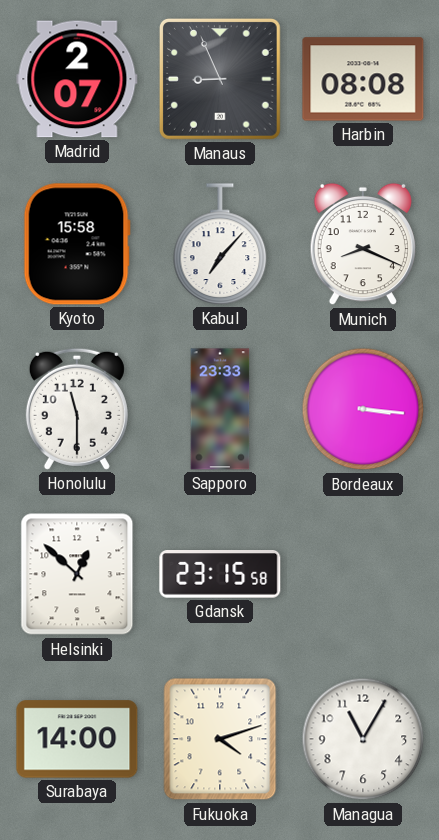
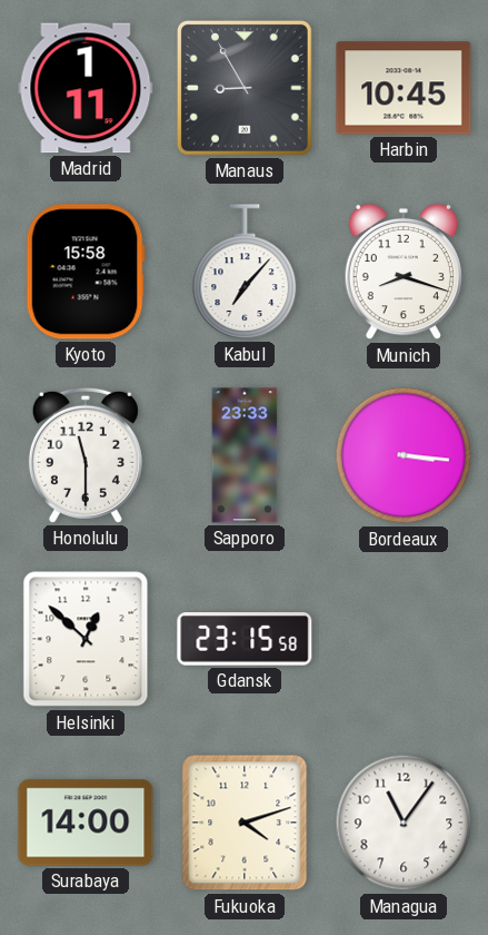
Madrid: 2:07 -> 1:11
Manaus: 8:56 -> 8:55
Harbin: 08:08 -> 10:45
Munich: 8:19 -> 8:18
Managua: 11:05 -> 11:06
